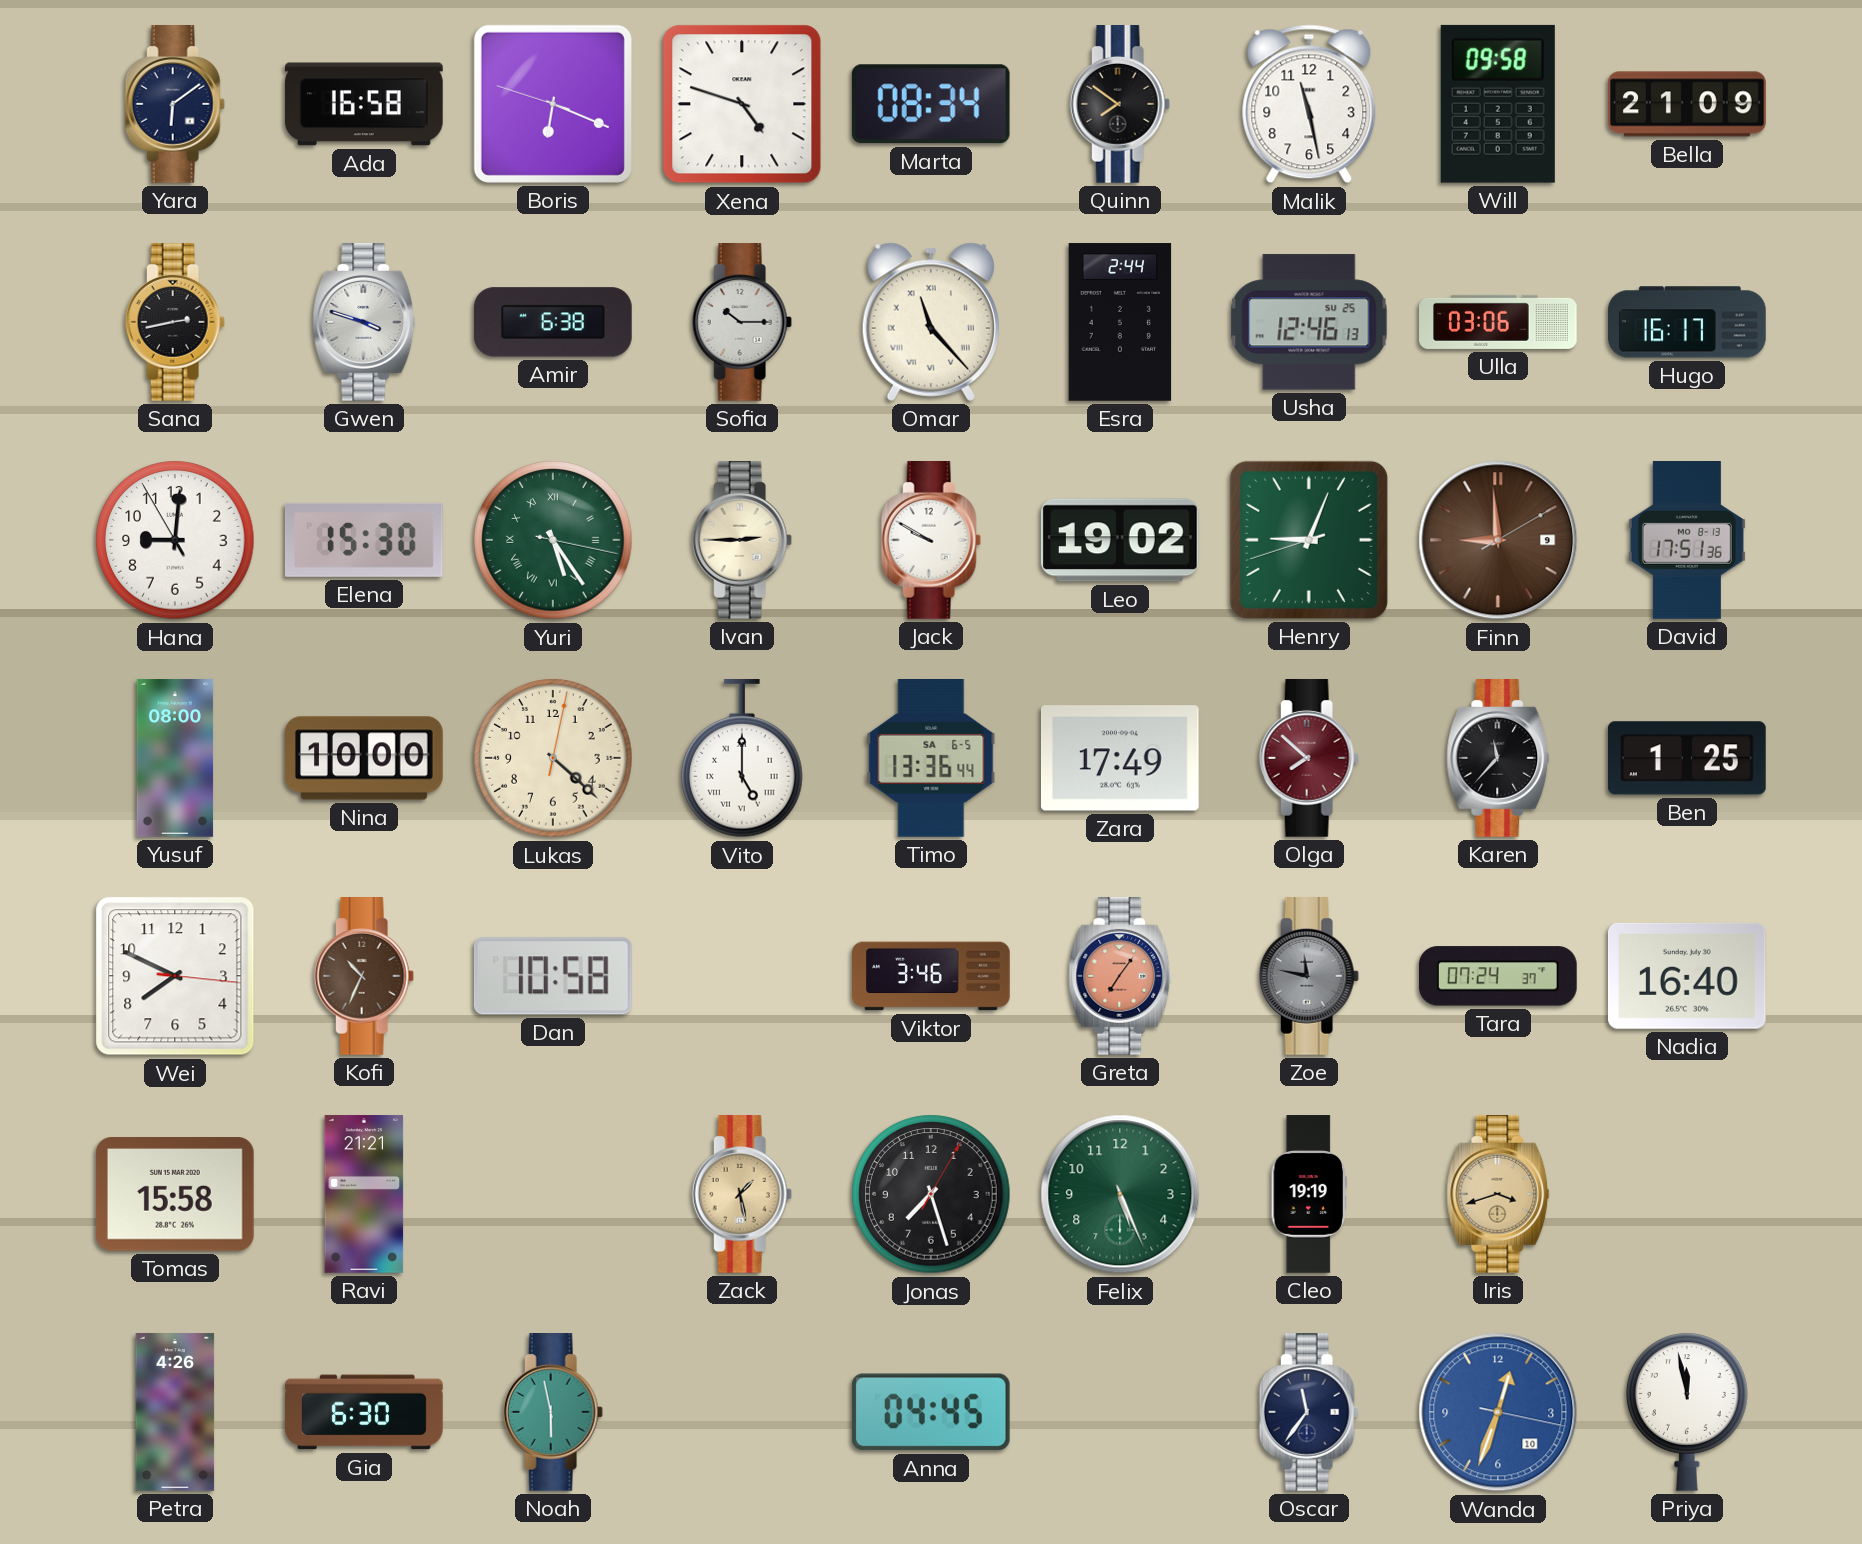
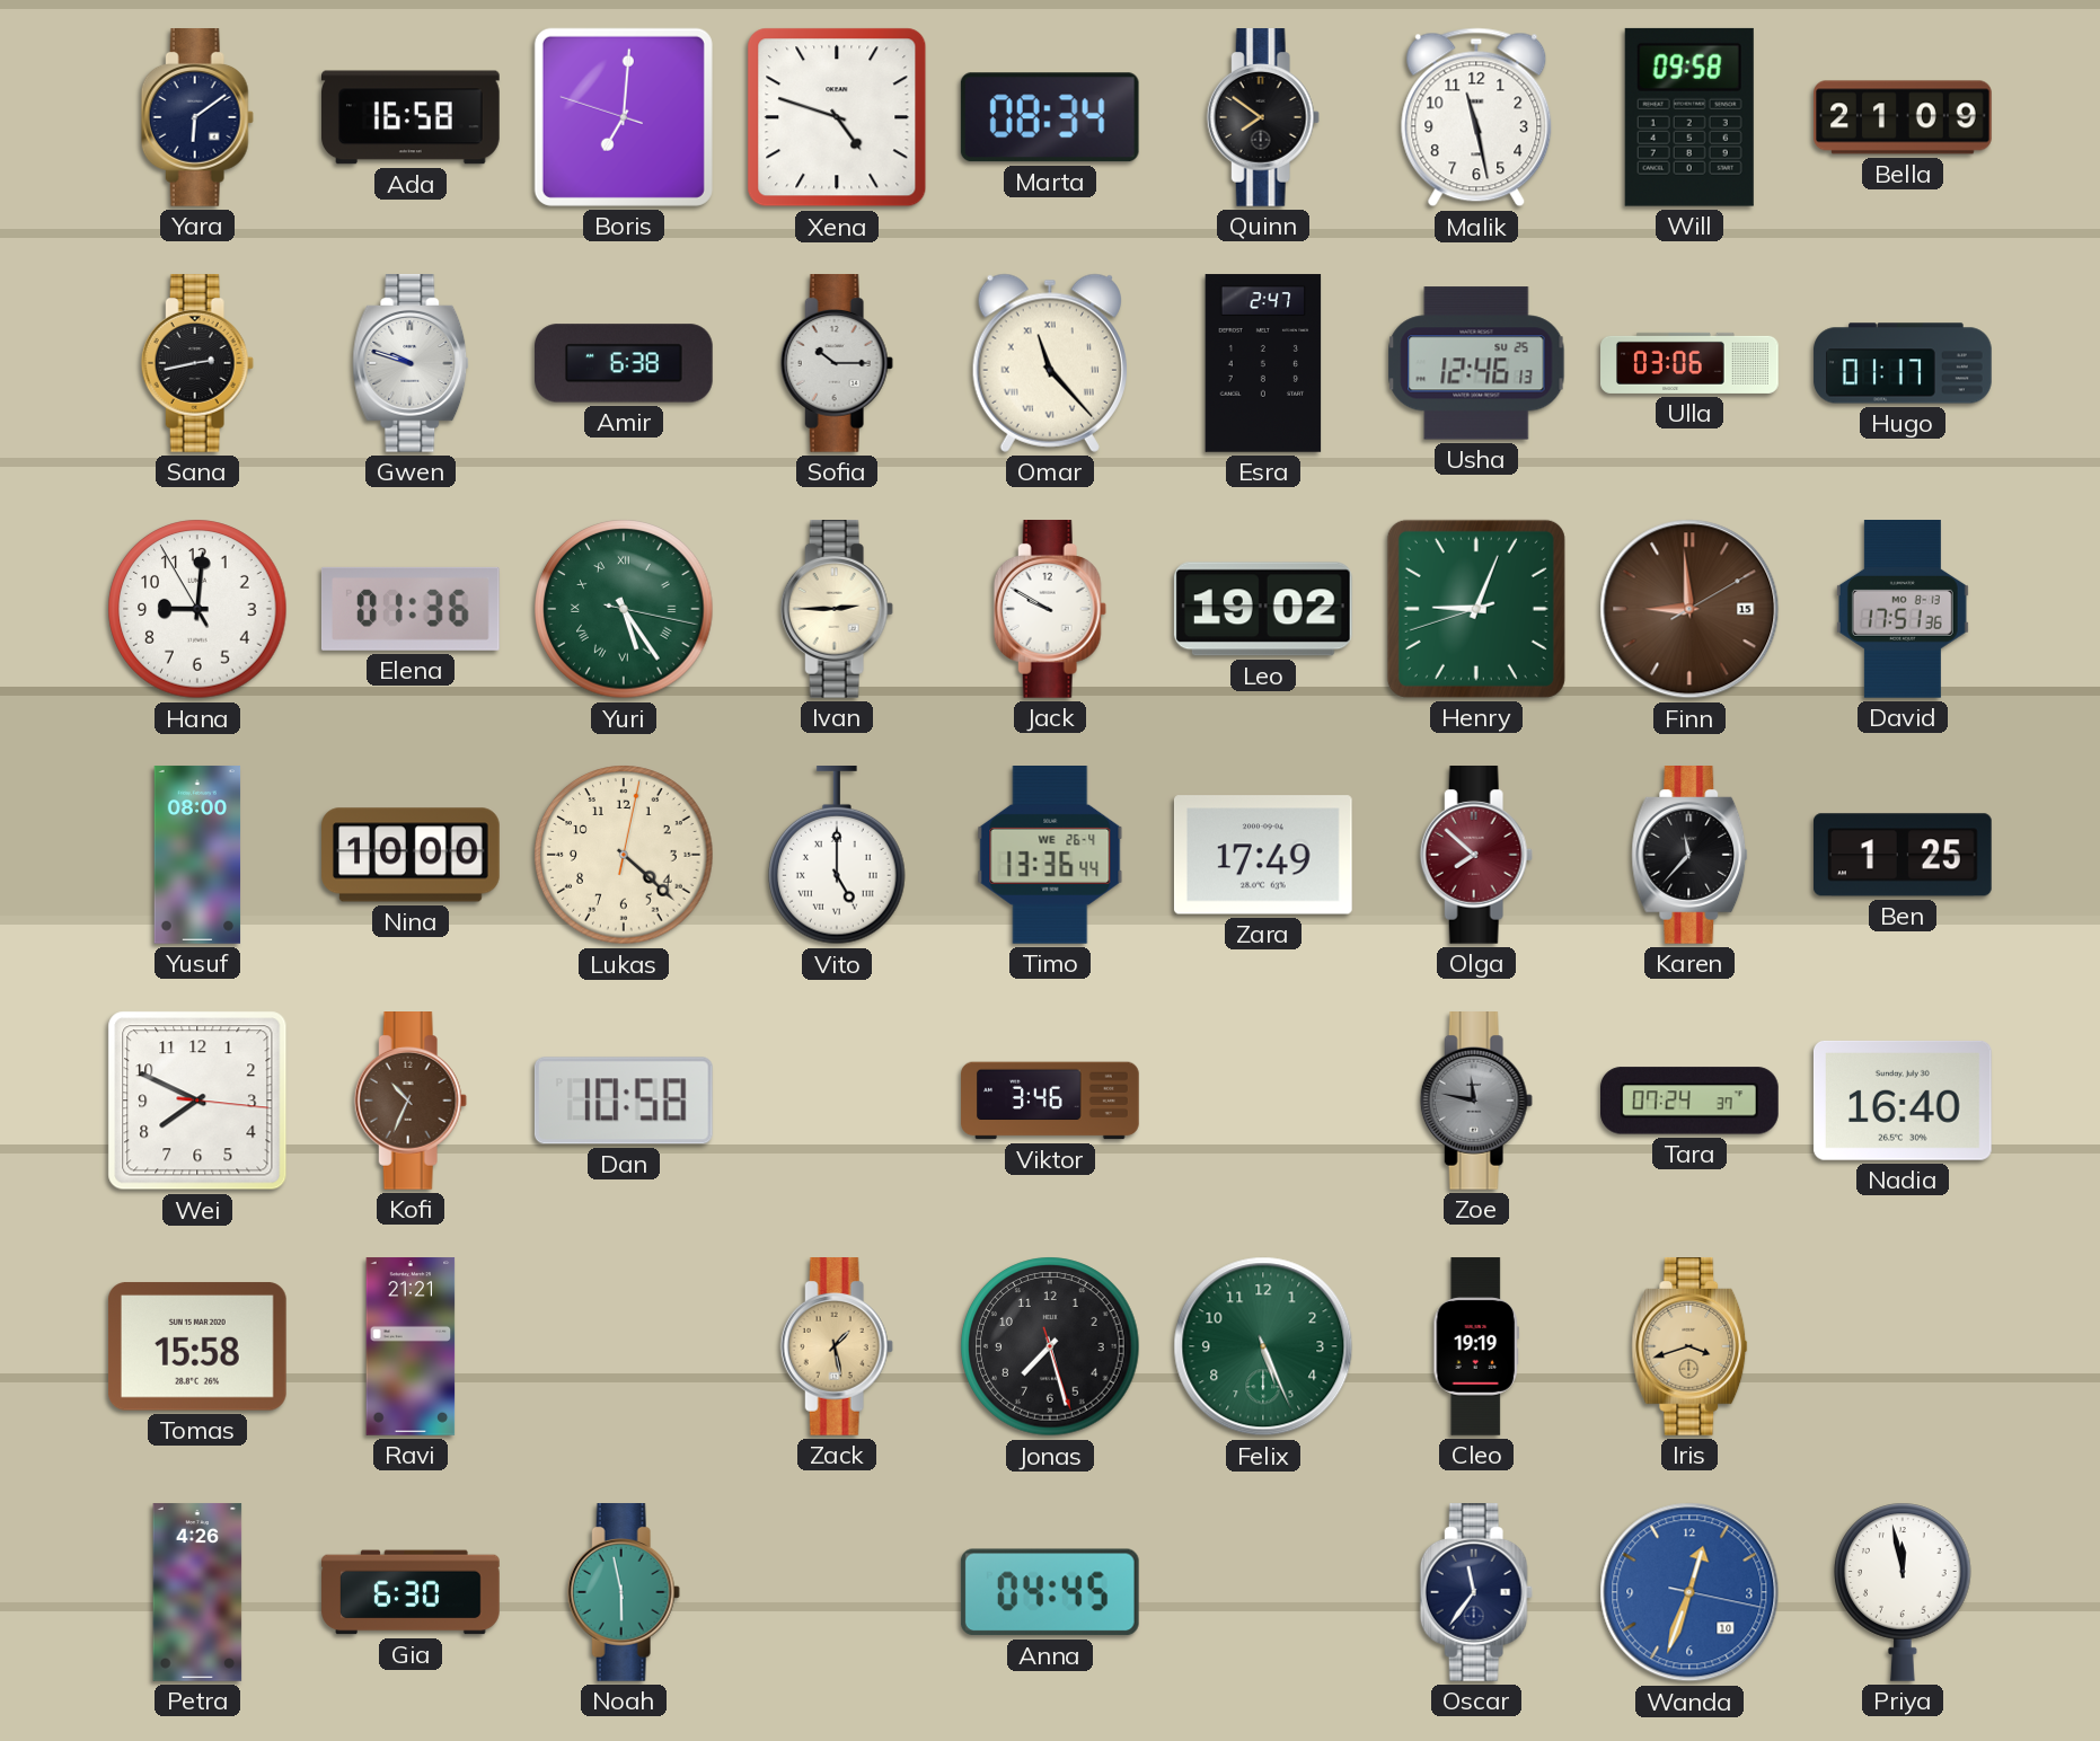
Boris: 6:18 -> 7:00
Gwen: 3:48 -> 9:48
Esra: 2:44 -> 2:47
Hugo: 16:17 -> 01:17
Elena: 15:30 -> 01:36
Finn date: 9 -> 15
Timo date: SA 6-5 -> WE 26-4
Greta: 7:06 -> none
Jonas: 7:27:05 -> 7:27:27
